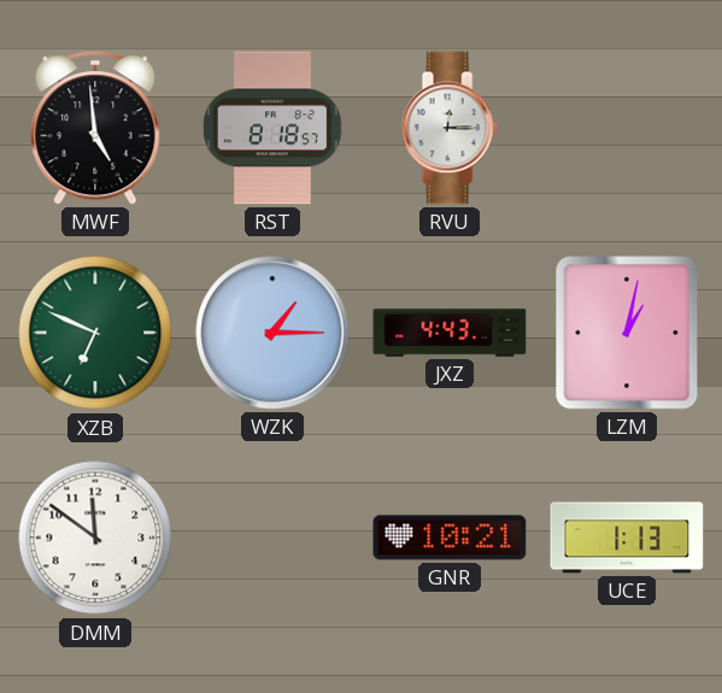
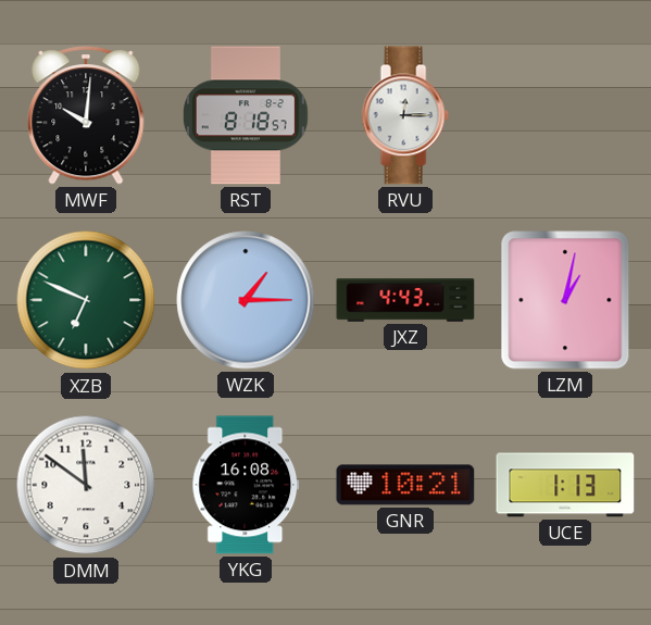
MWF: 4:59 -> 10:01
YKG: none -> 16:08
